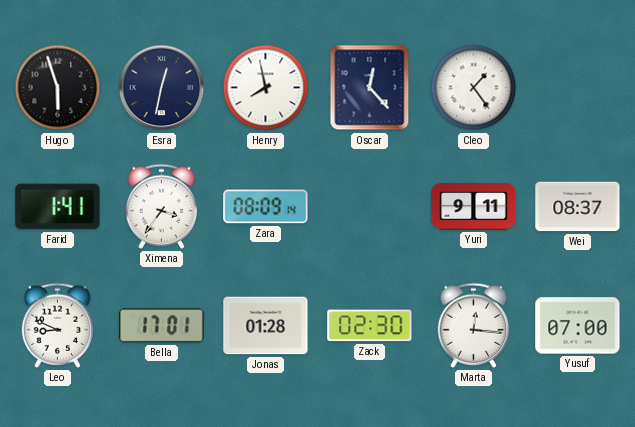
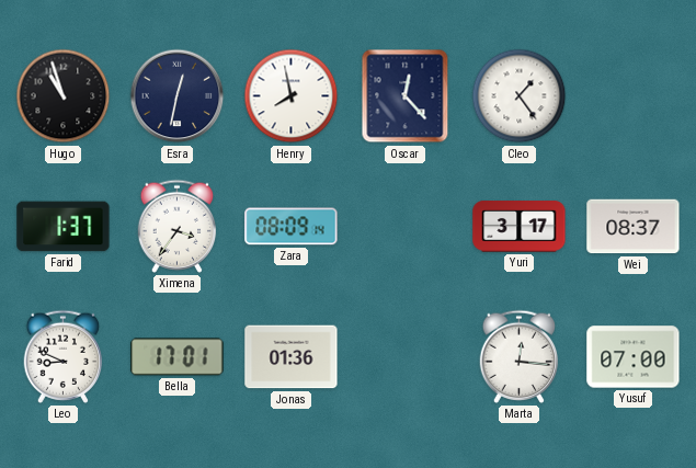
Hugo: 5:57 -> 10:57
Farid: 1:41 -> 1:37
Yuri: 9:11 -> 3:17
Jonas: 01:28 -> 01:36
Zack: 02:30 -> none
